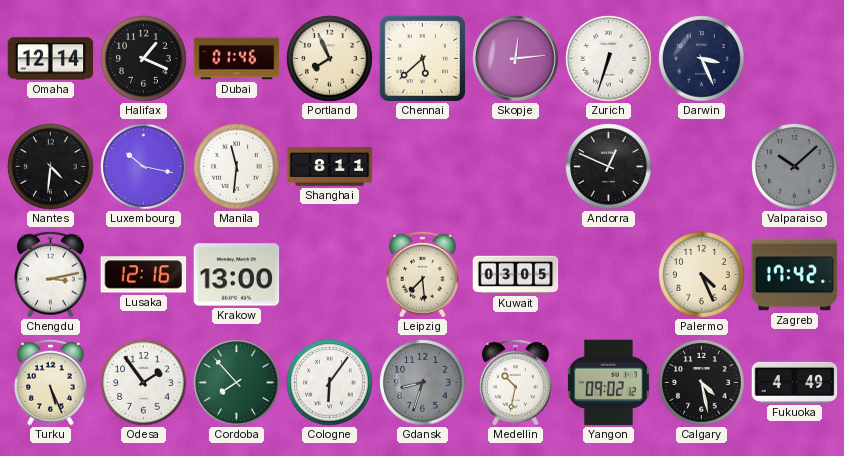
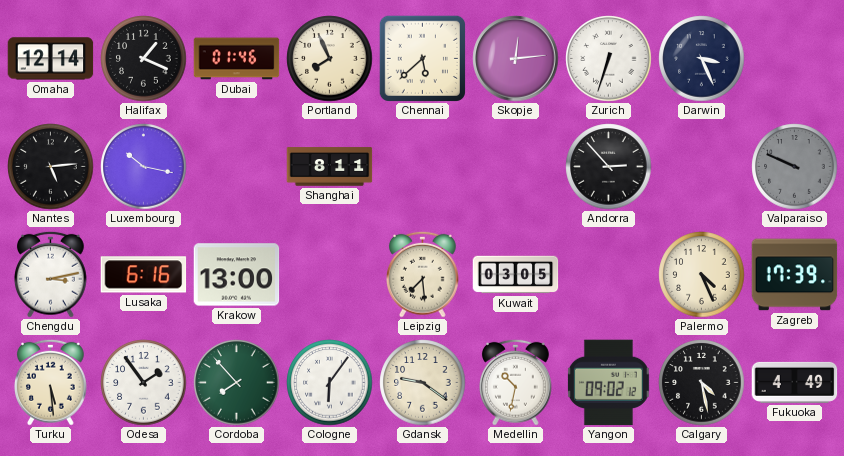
Nantes: 4:31 -> 5:14
Manila: 11:31 -> none
Andorra: 12:49 -> 2:53
Valparaiso: 10:08 -> 9:49
Lusaka: 12:16 -> 6:16
Zagreb: 17:42 -> 17:39
Turku: 5:26 -> 5:29
Gdansk: 8:33 -> 9:21
Gdansk dial: grey -> cream
